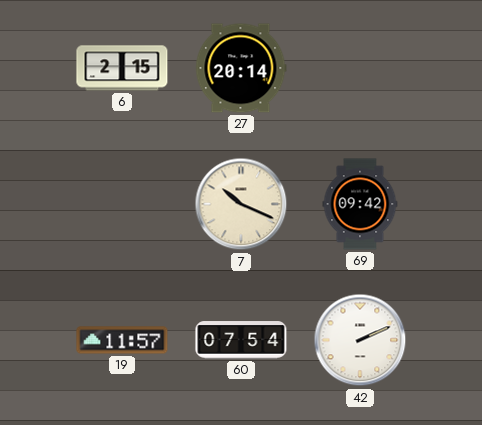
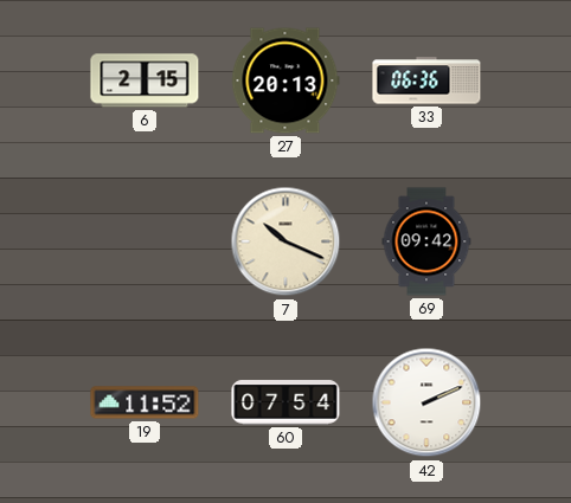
27: 20:14 -> 20:13
33: none -> 06:36
19: 11:57 -> 11:52
